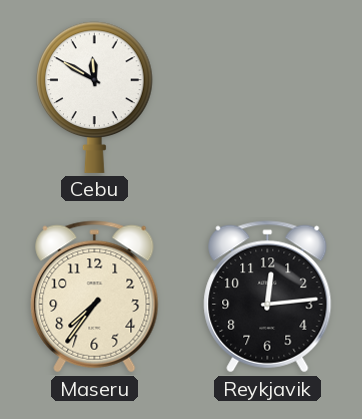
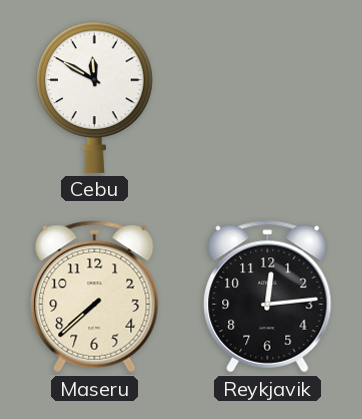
Maseru: 7:36 -> 7:38
